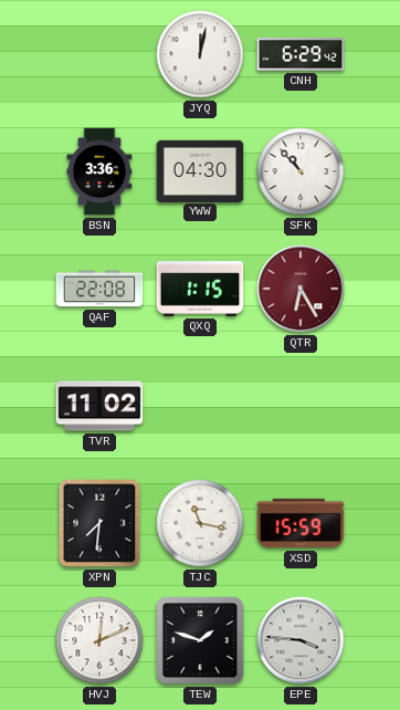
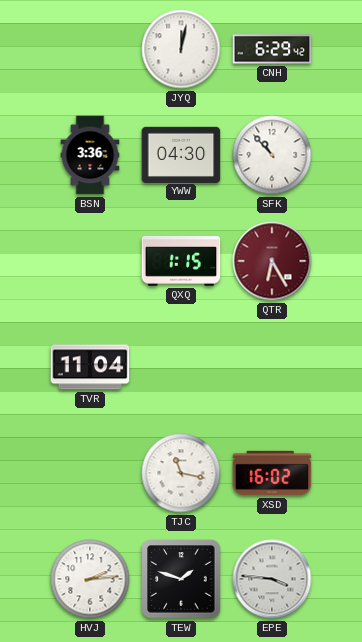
QAF: 22:08 -> none
TVR: 11:02 -> 11:04
XPN: 7:31 -> none
XSD: 15:59 -> 16:02
HVJ: 12:11 -> 2:14
